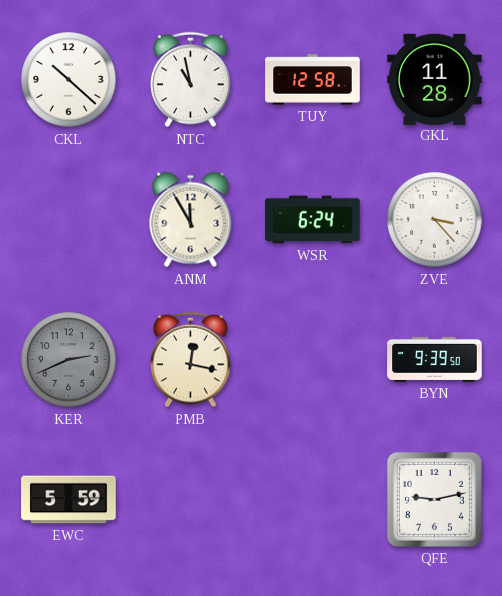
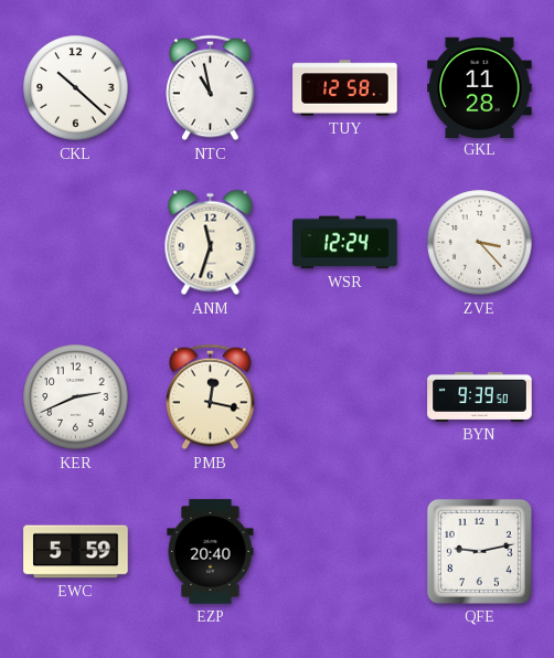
ANM: 11:55 -> 11:33
WSR: 6:24 -> 12:24
KER dial: grey -> white
EZP: none -> 20:40
